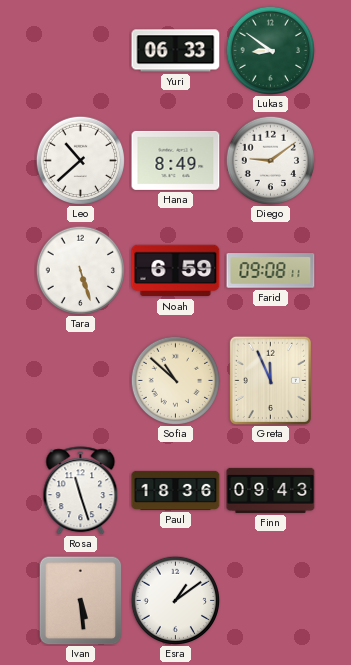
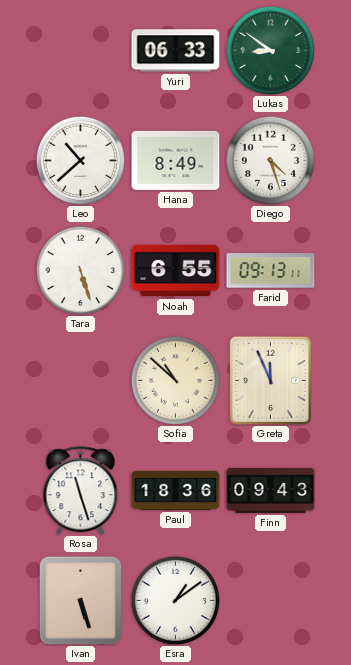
Diego: 9:09 -> 4:27
Noah: 6:59 -> 6:55
Farid: 09:08 -> 09:13
Ivan: 5:29 -> 5:27
